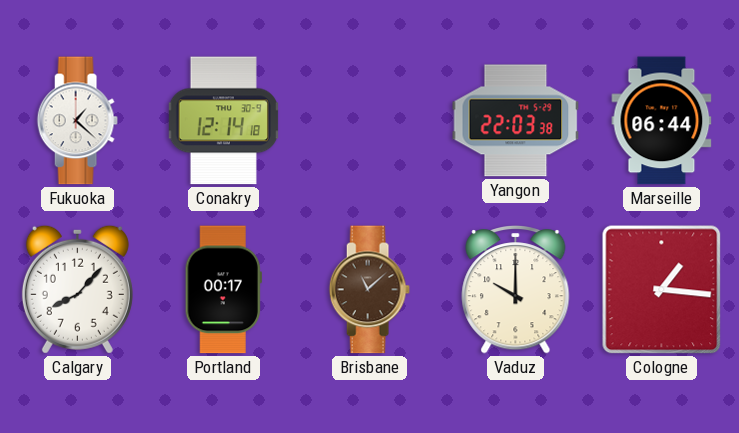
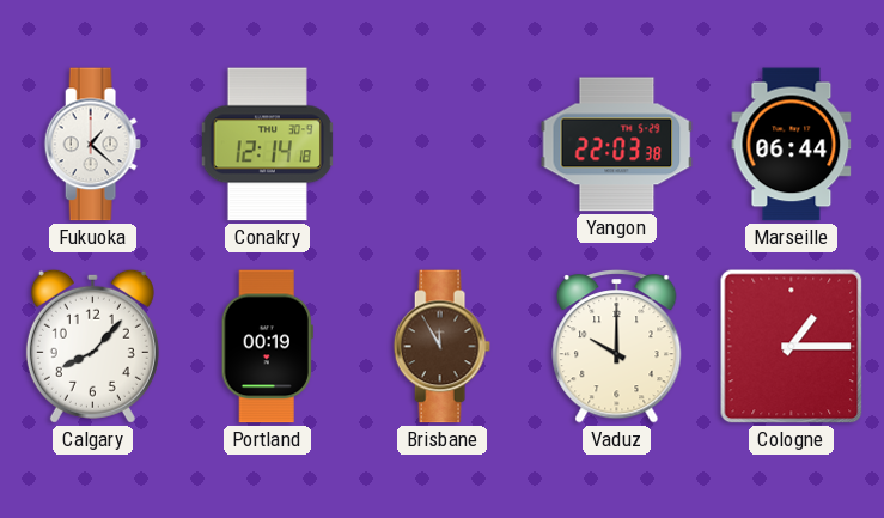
Portland: 00:17 -> 00:19
Brisbane: 11:08 -> 11:55
Cologne: 1:16 -> 1:15
